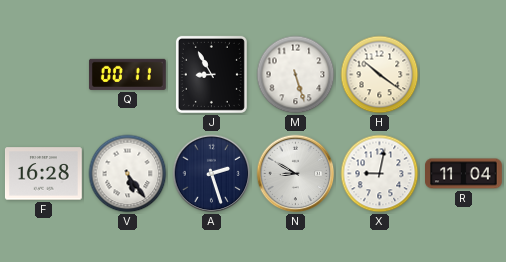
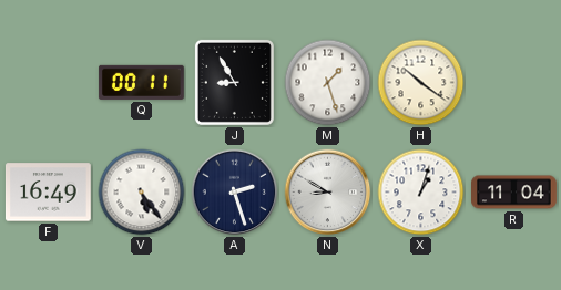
M: 5:27 -> 1:27
F: 16:28 -> 16:49
X: 9:02 -> 1:03
